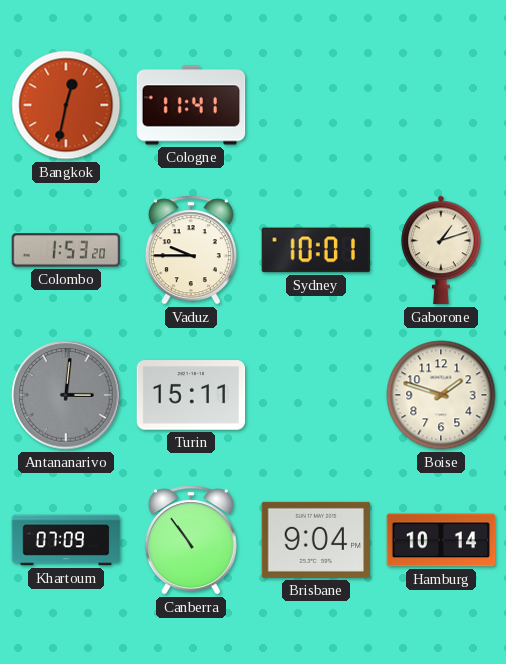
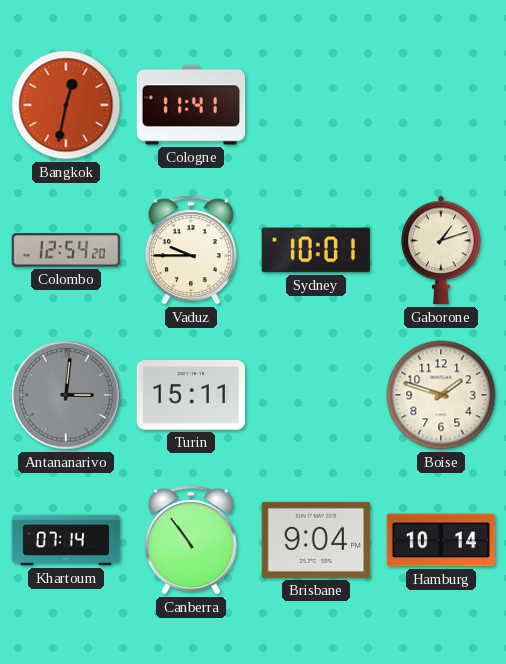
Colombo: 1:53 -> 12:54
Khartoum: 07:09 -> 07:14
